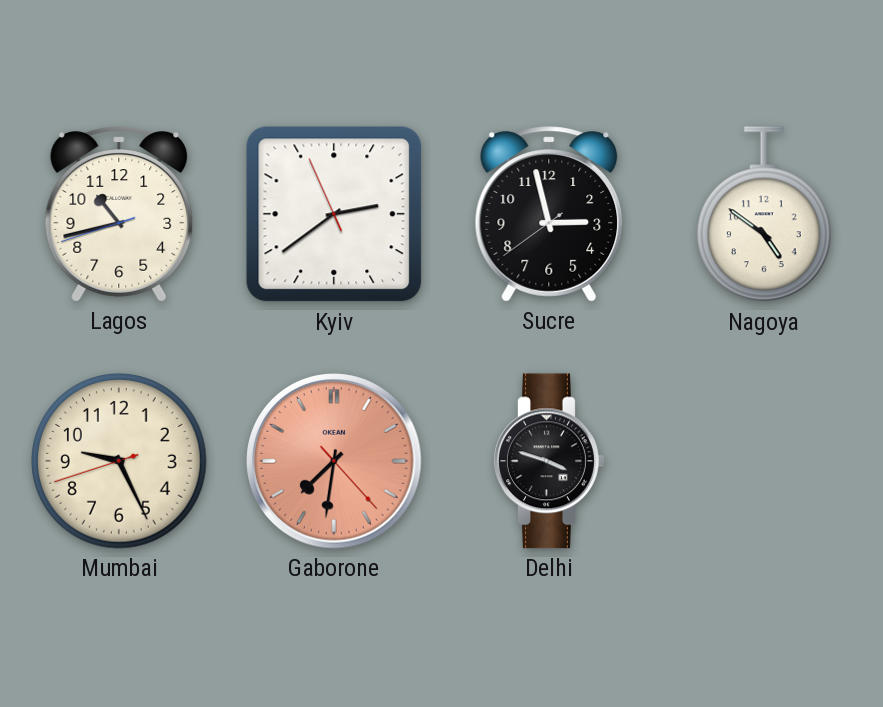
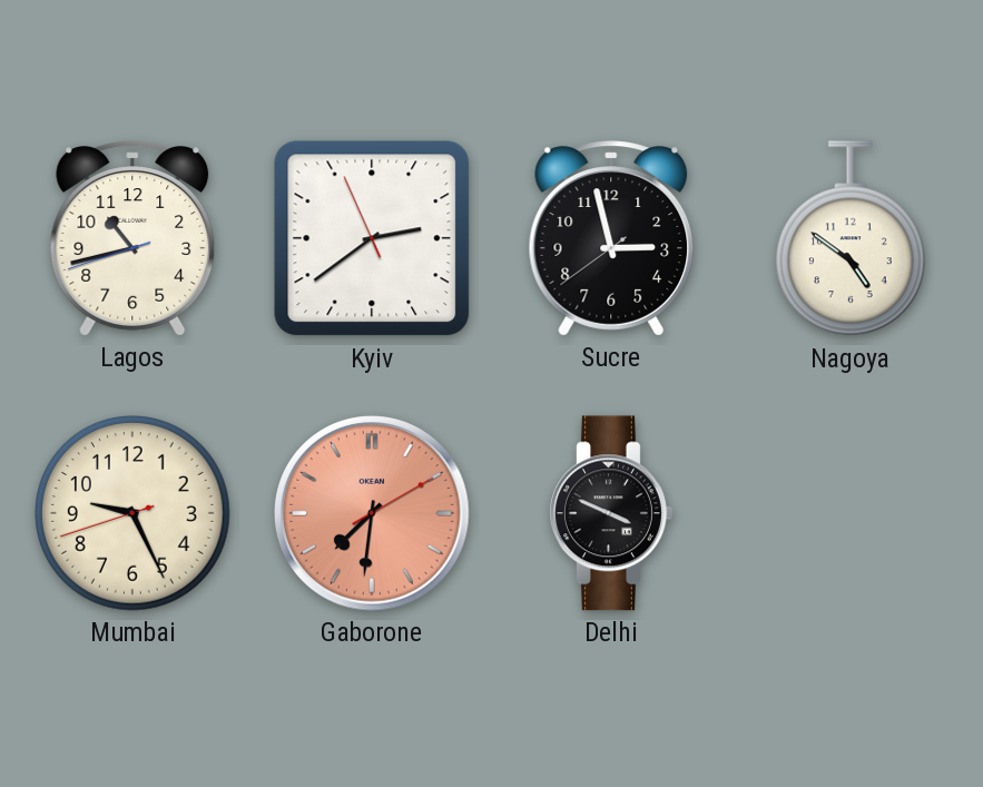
Gaborone: 7:31:23 -> 7:31:10
Delhi: 3:48 -> 3:49
